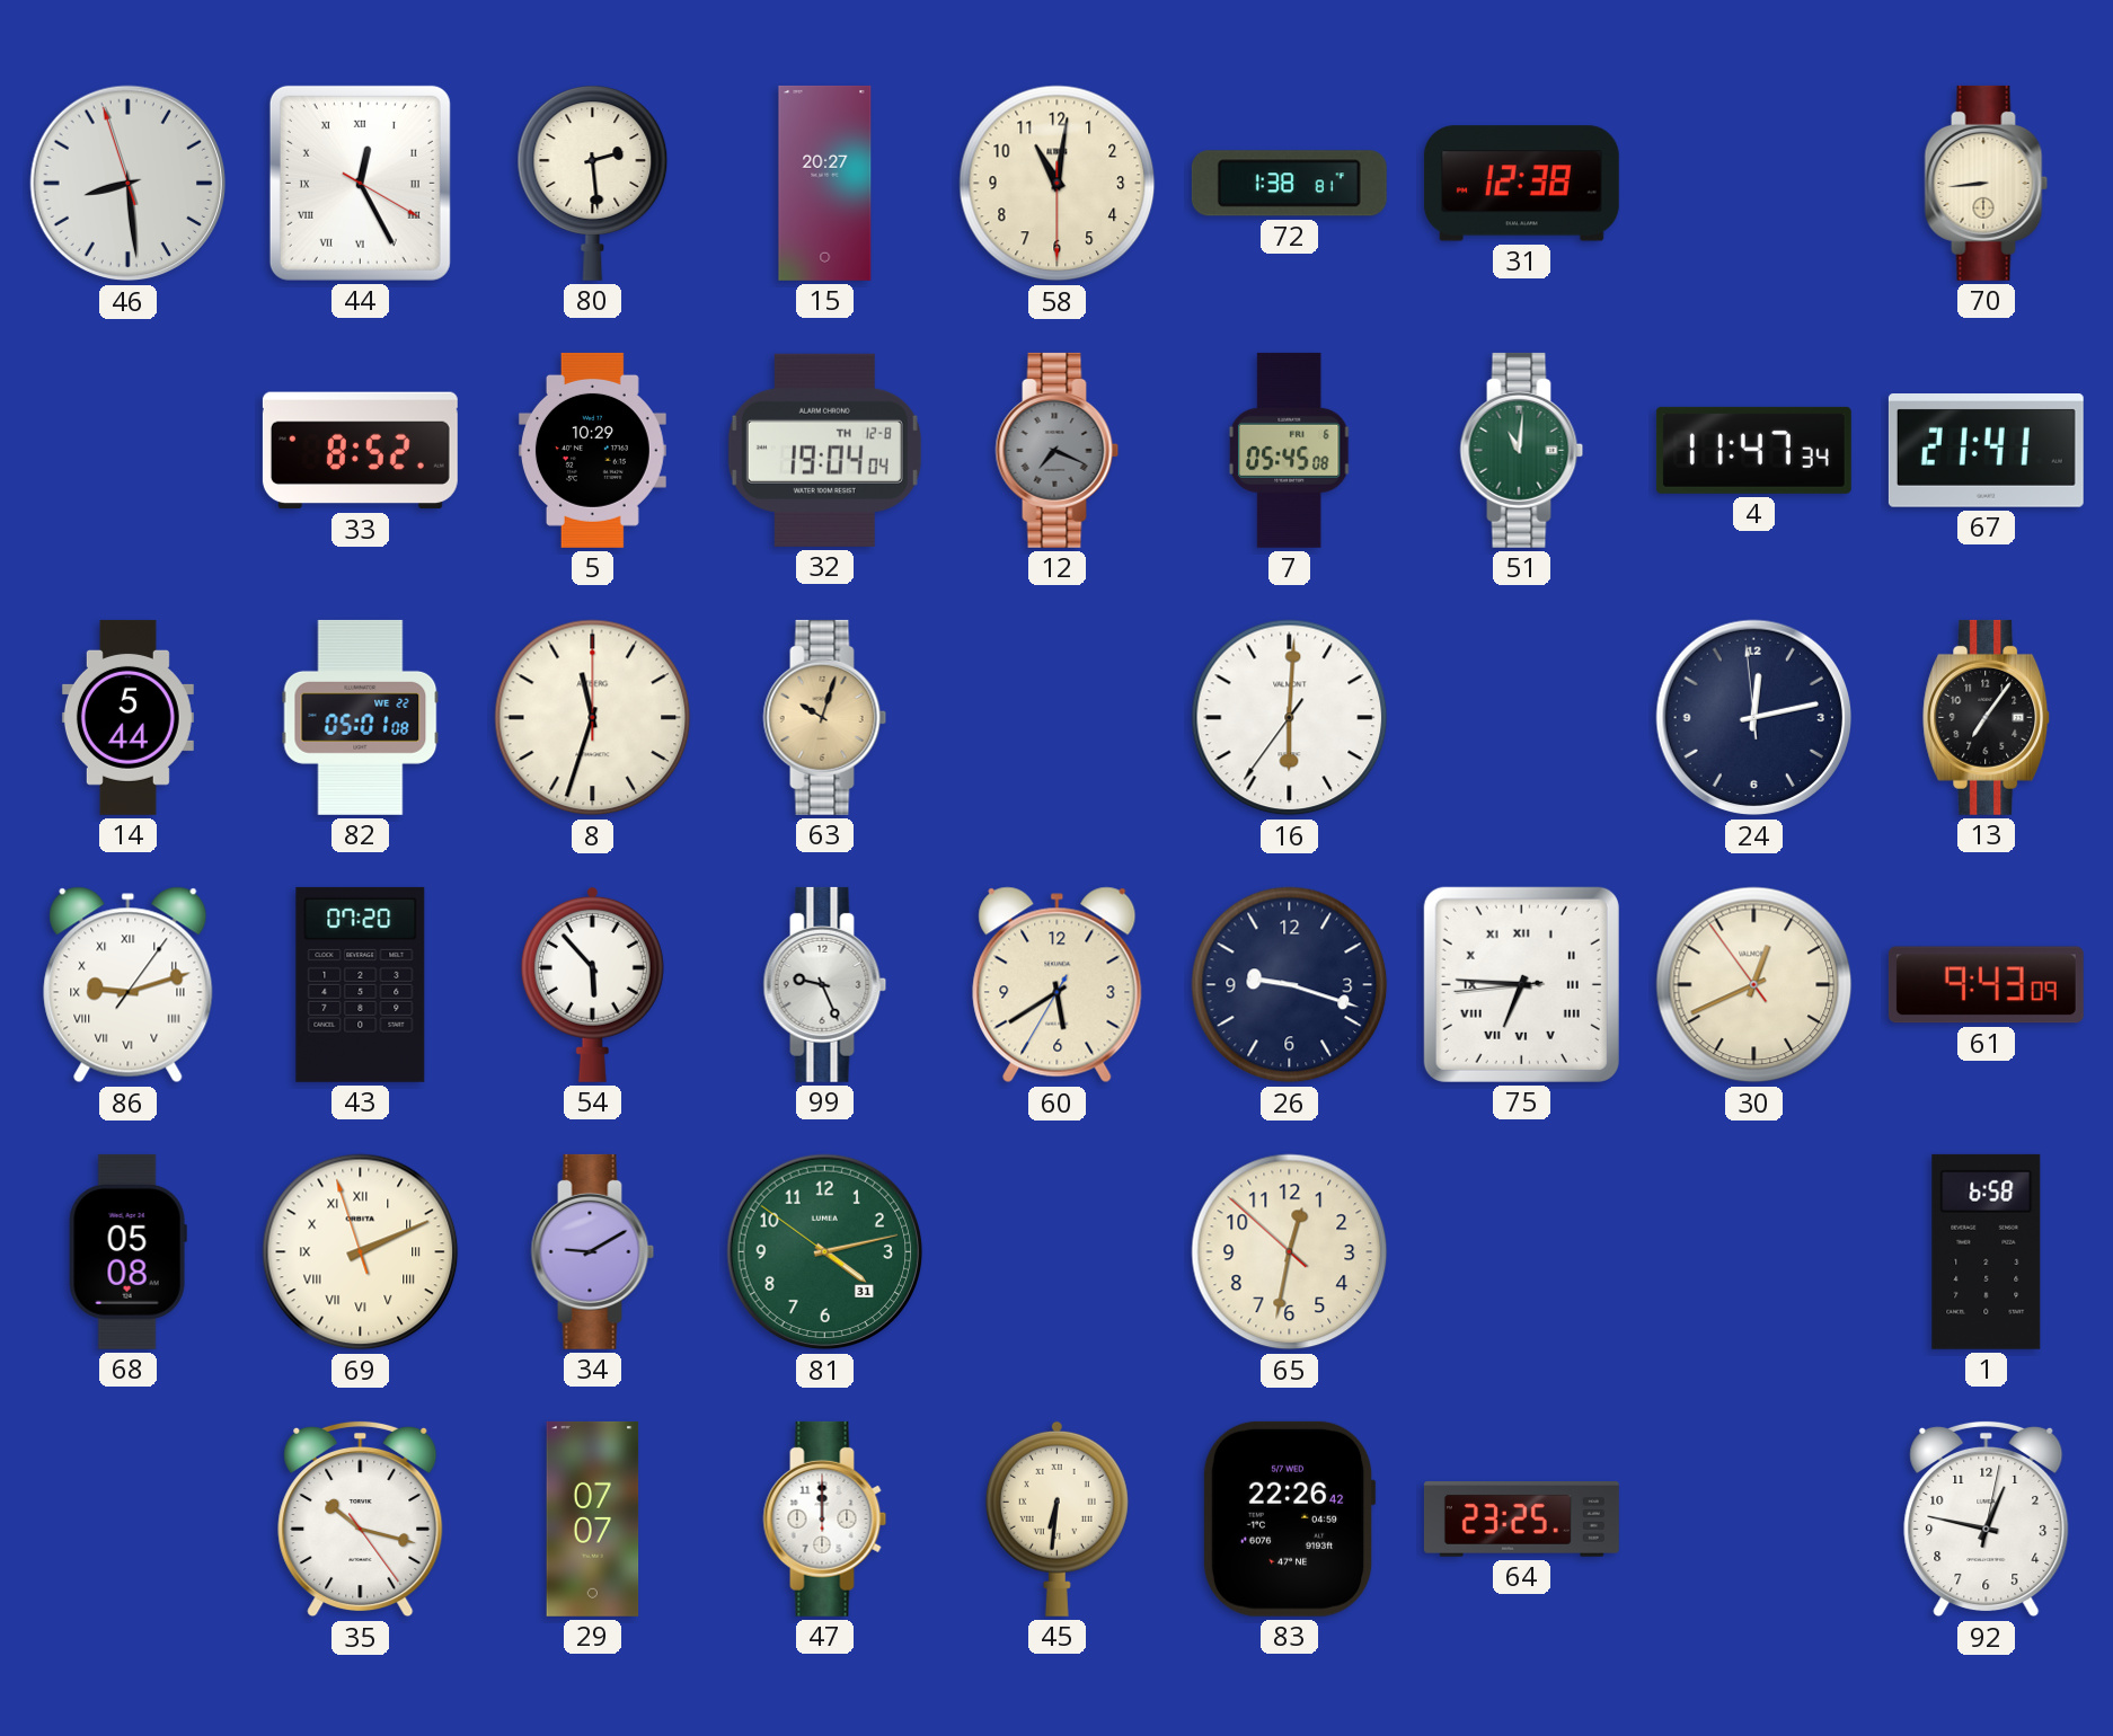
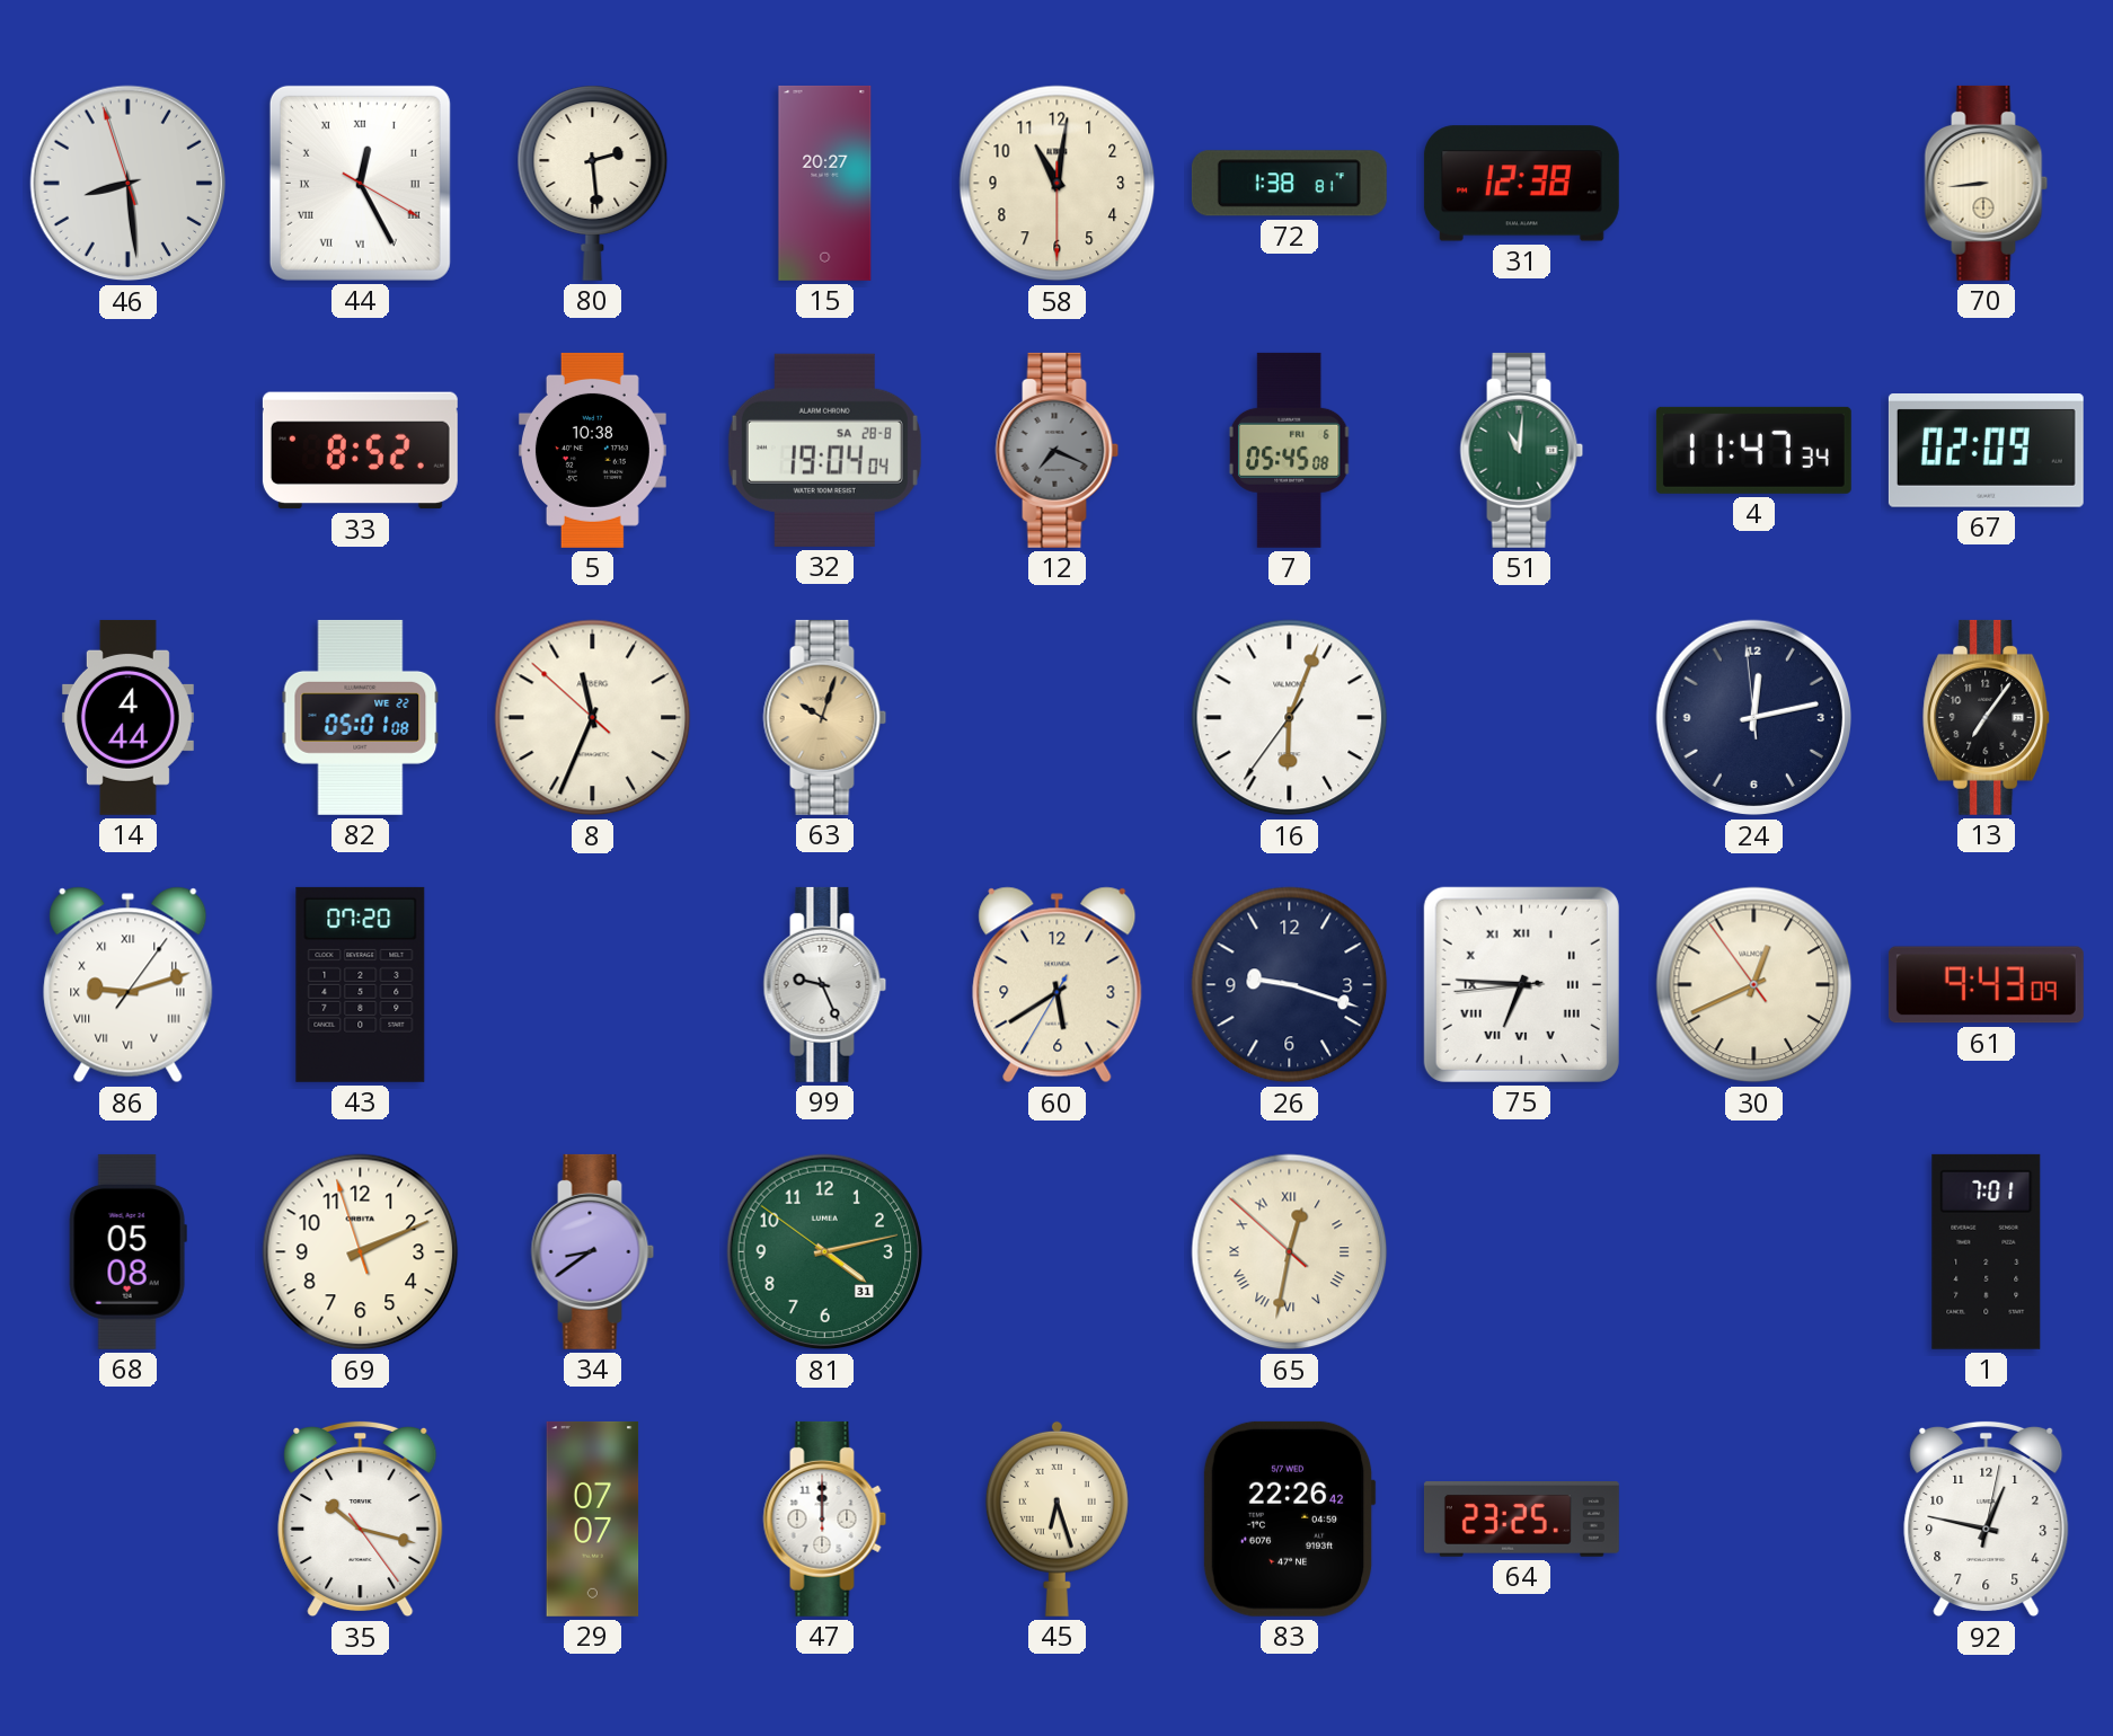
5: 10:29 -> 10:38
32 date: TH 12-8 -> SA 28-8
67: 21:41 -> 02:09
14: 5:44 -> 4:44
8: 11:33:00 -> 11:33:52
16: 6:00 -> 6:03
54: 5:53 -> none
69 numerals: Roman -> Arabic
34: 9:10 -> 8:39
65 numerals: Arabic -> Roman
1: 6:58 -> 7:01
45: 6:31 -> 6:27
